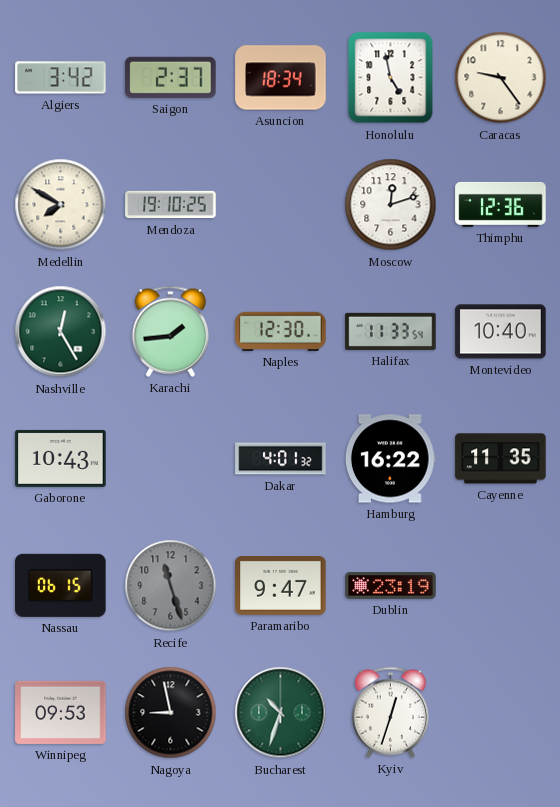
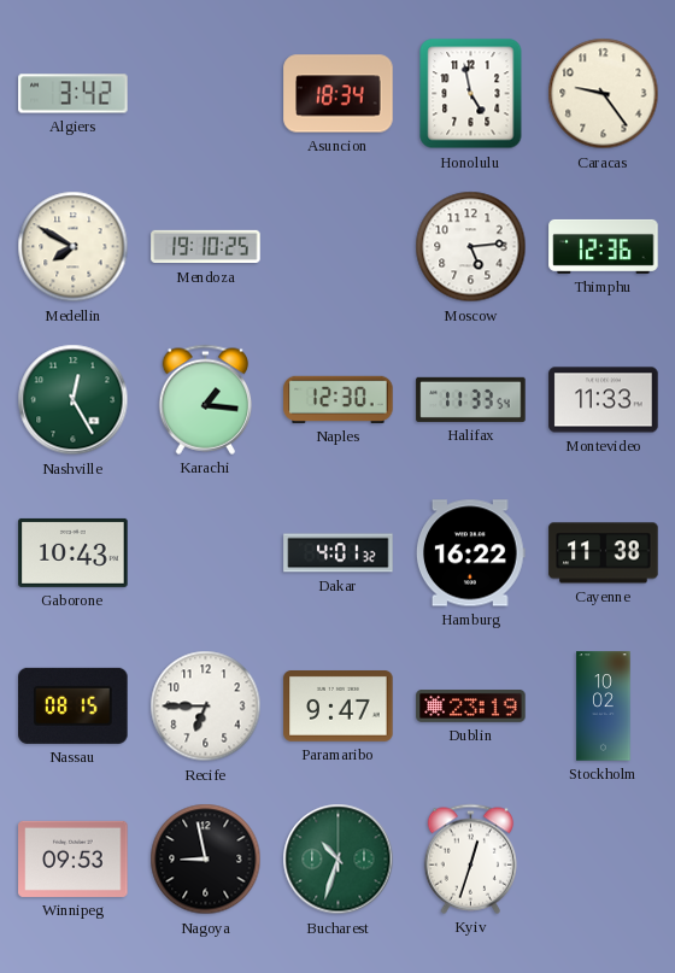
Saigon: 2:37 -> none
Moscow: 12:12 -> 5:14
Karachi: 1:44 -> 1:16
Montevideo: 10:40 -> 11:33
Cayenne: 11:35 -> 11:38
Nassau: 06:15 -> 08:15
Recife: 11:27 -> 6:45
Recife dial: grey -> white
Stockholm: none -> 10:02
